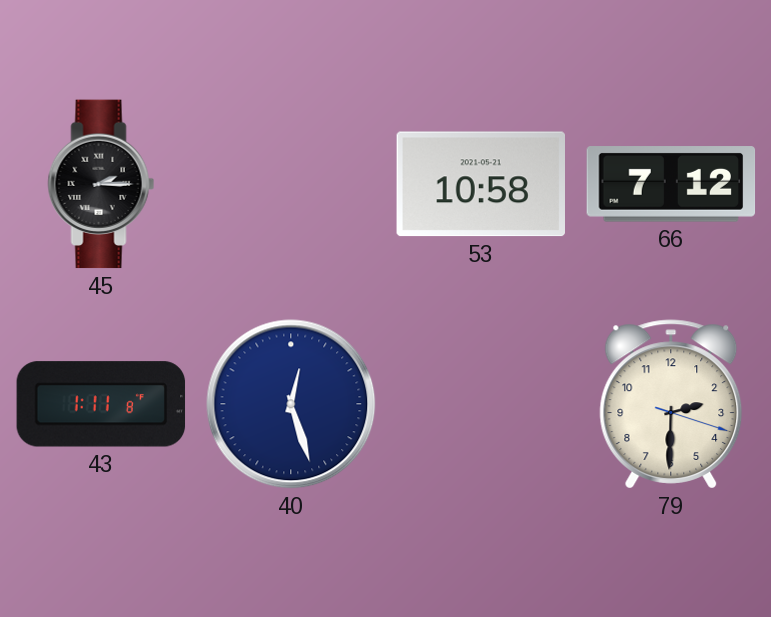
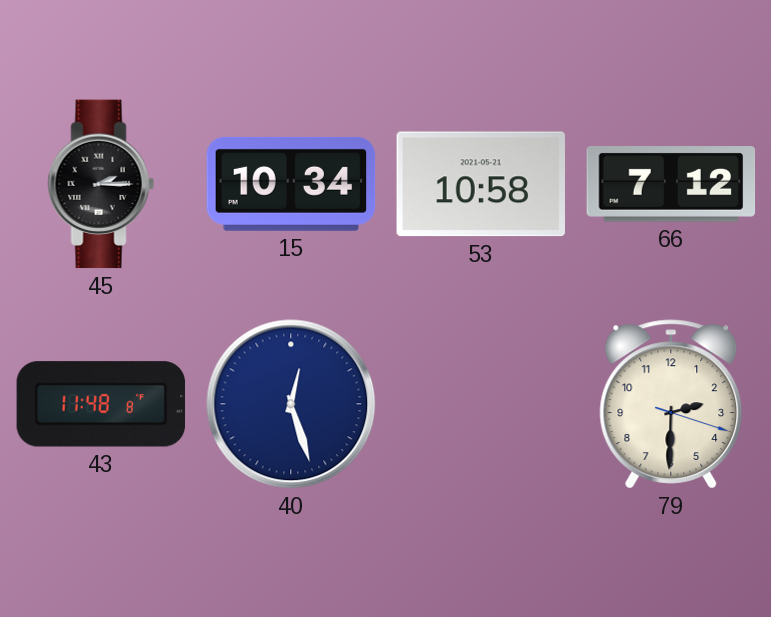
15: none -> 10:34
43: 1:11 -> 11:48
